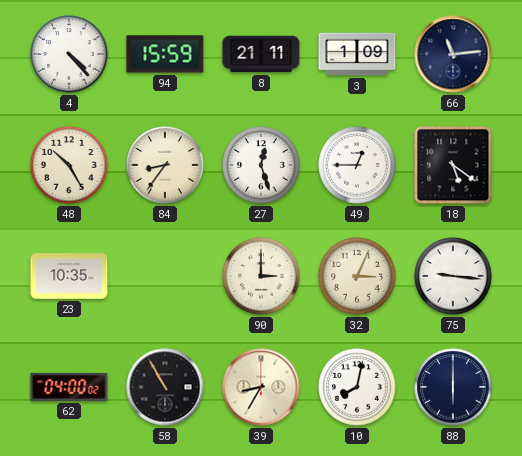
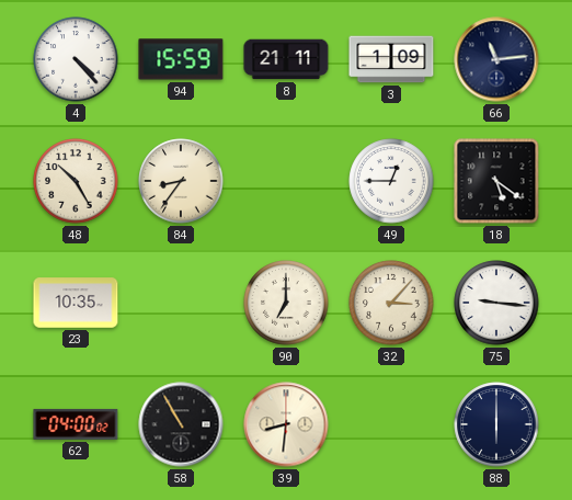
27: 12:27 -> none
90: 3:00 -> 7:00
32: 3:04 -> 3:07
39: 8:35 -> 8:31
10: 8:02 -> none
